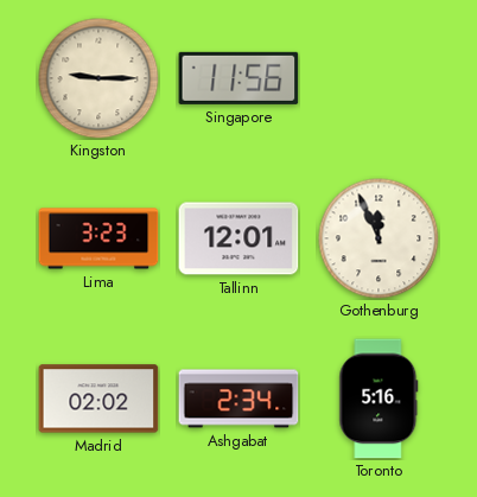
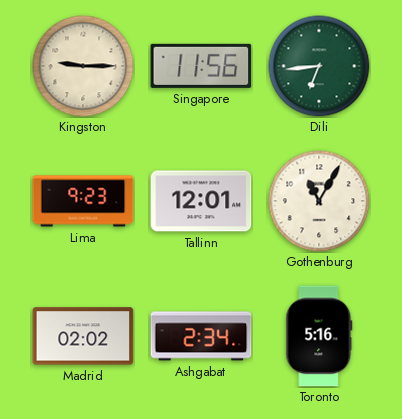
Dili: none -> 6:44
Lima: 3:23 -> 9:23
Gothenburg: 11:56 -> 11:05
